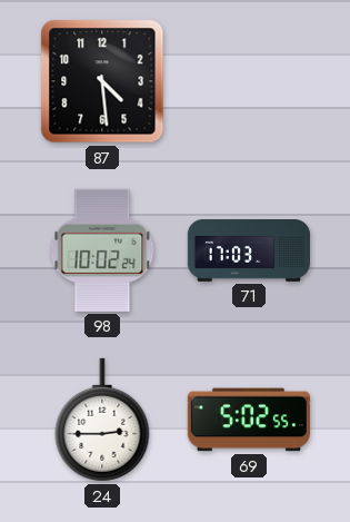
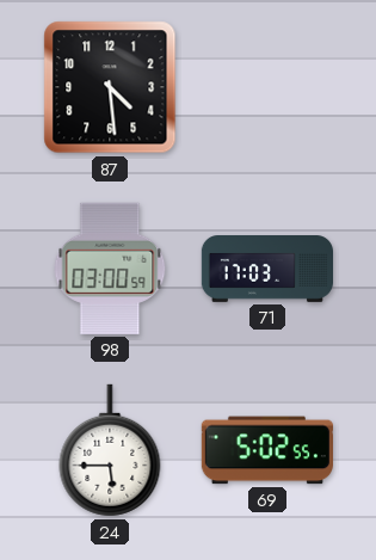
98: 10:02 -> 03:00
24: 2:45 -> 5:45
